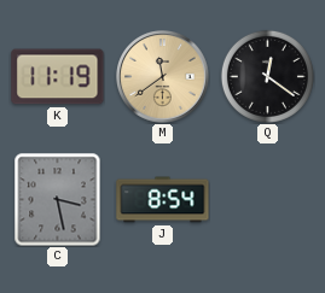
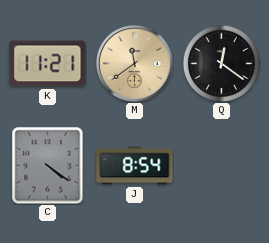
K: 11:19 -> 11:21
C: 3:28 -> 4:21
